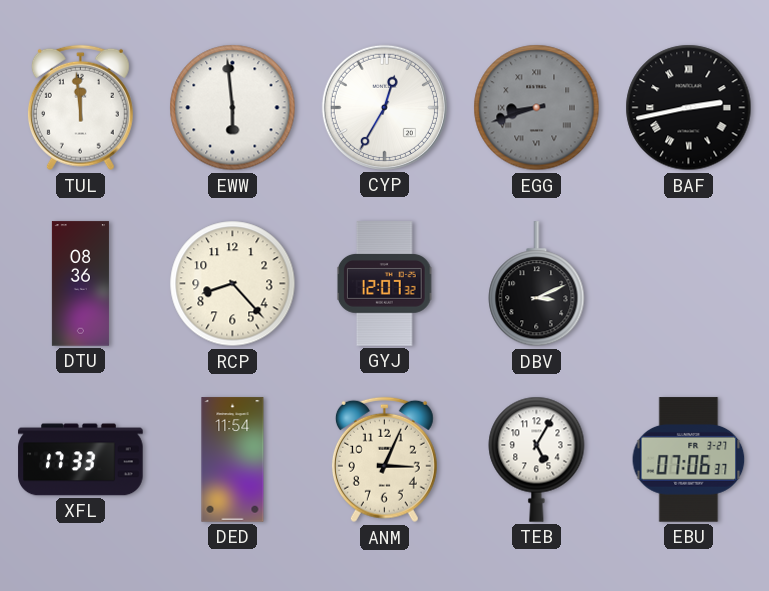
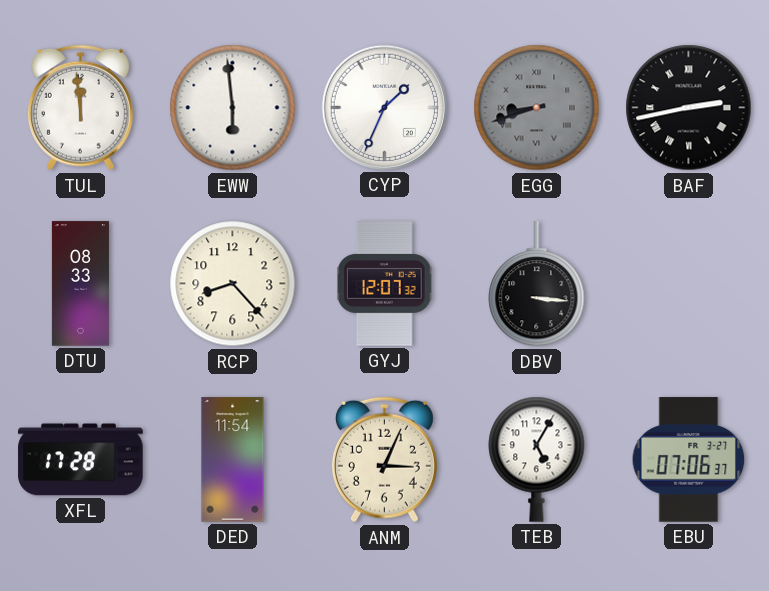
CYP: 12:35 -> 1:34
DTU: 08:36 -> 08:33
DBV: 3:11 -> 3:16
XFL: 17:33 -> 17:28
